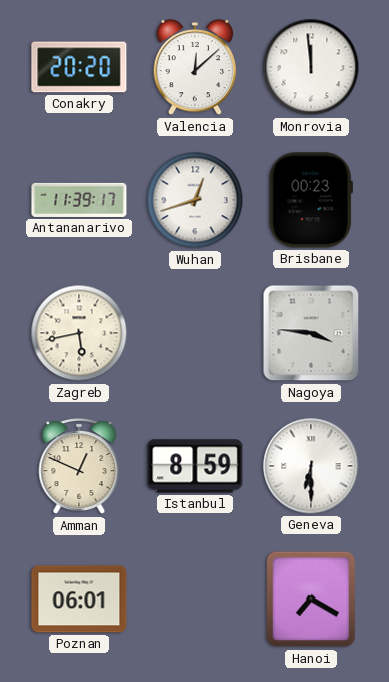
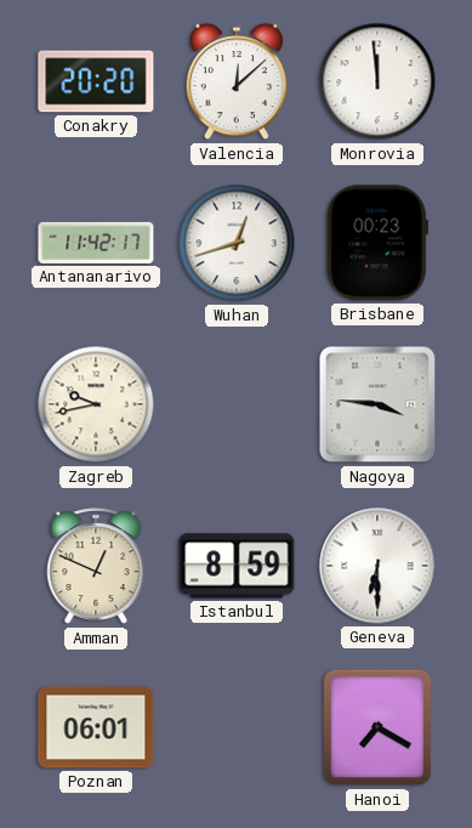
Antananarivo: 11:39 -> 11:42
Zagreb: 5:43 -> 9:43
